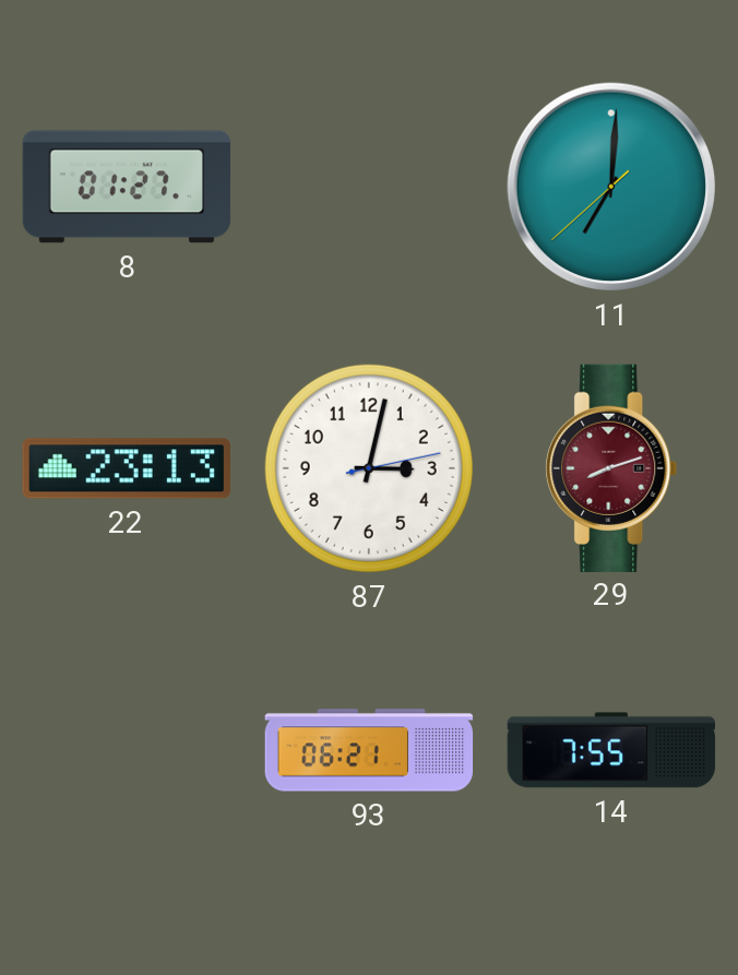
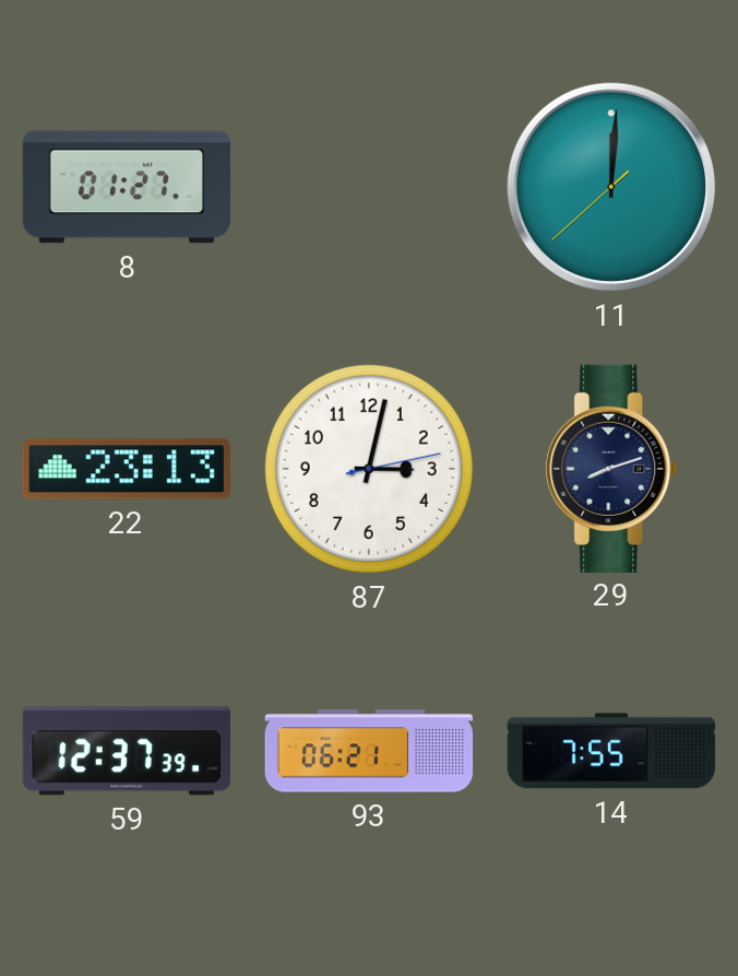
11: 7:00 -> 12:00
29 dial: burgundy -> navy
59: none -> 12:37
